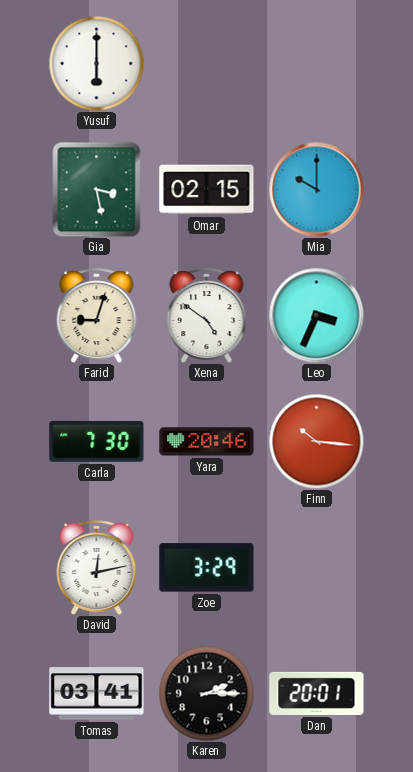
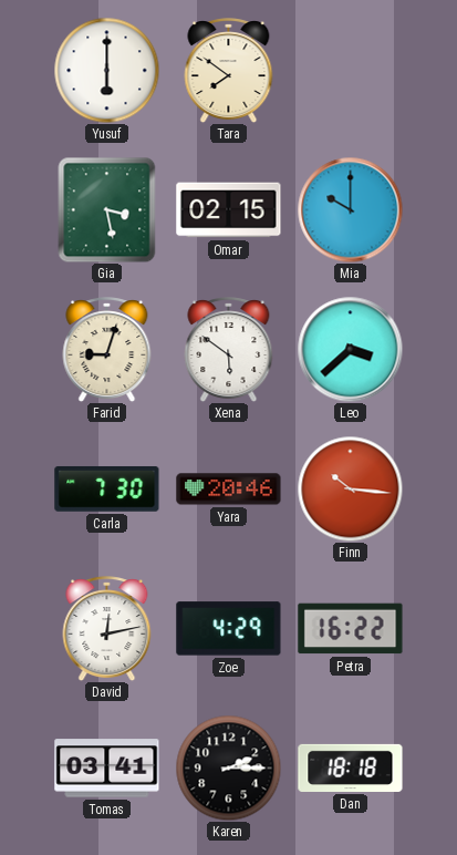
Tara: none -> 7:51
Xena: 4:51 -> 5:51
Leo: 3:34 -> 3:38
Zoe: 3:29 -> 4:29
Petra: none -> 16:22
Dan: 20:01 -> 18:18
